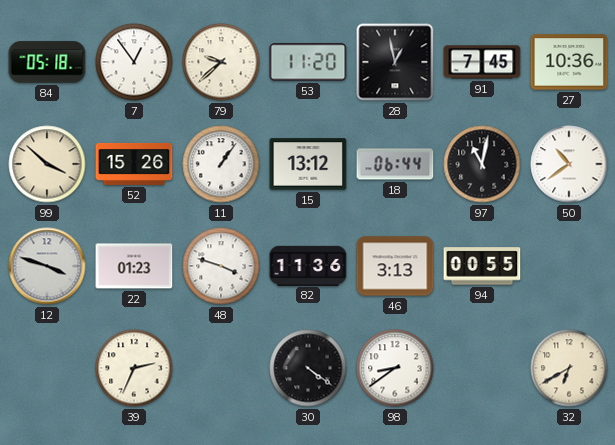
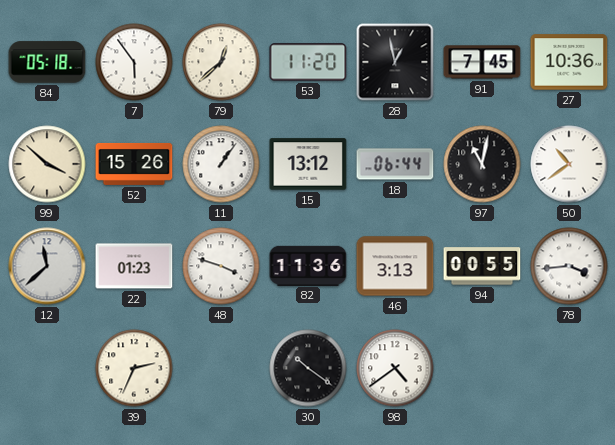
7: 12:54 -> 5:54
79: 9:38 -> 12:38
12: 3:48 -> 11:38
78: none -> 3:44
30: 4:21 -> 10:21
98: 8:39 -> 4:39
32: 6:40 -> none
